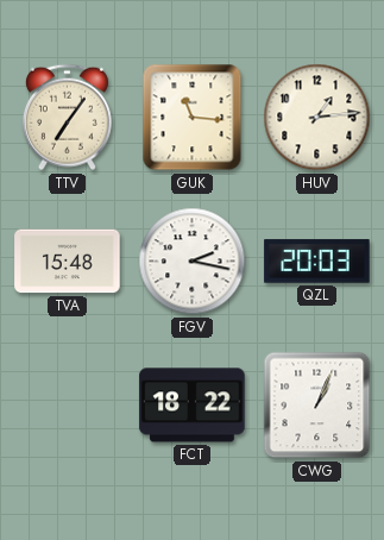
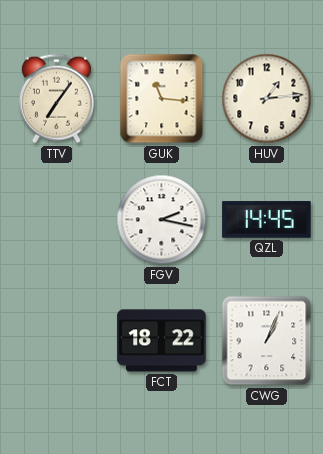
TVA: 15:48 -> none
QZL: 20:03 -> 14:45
